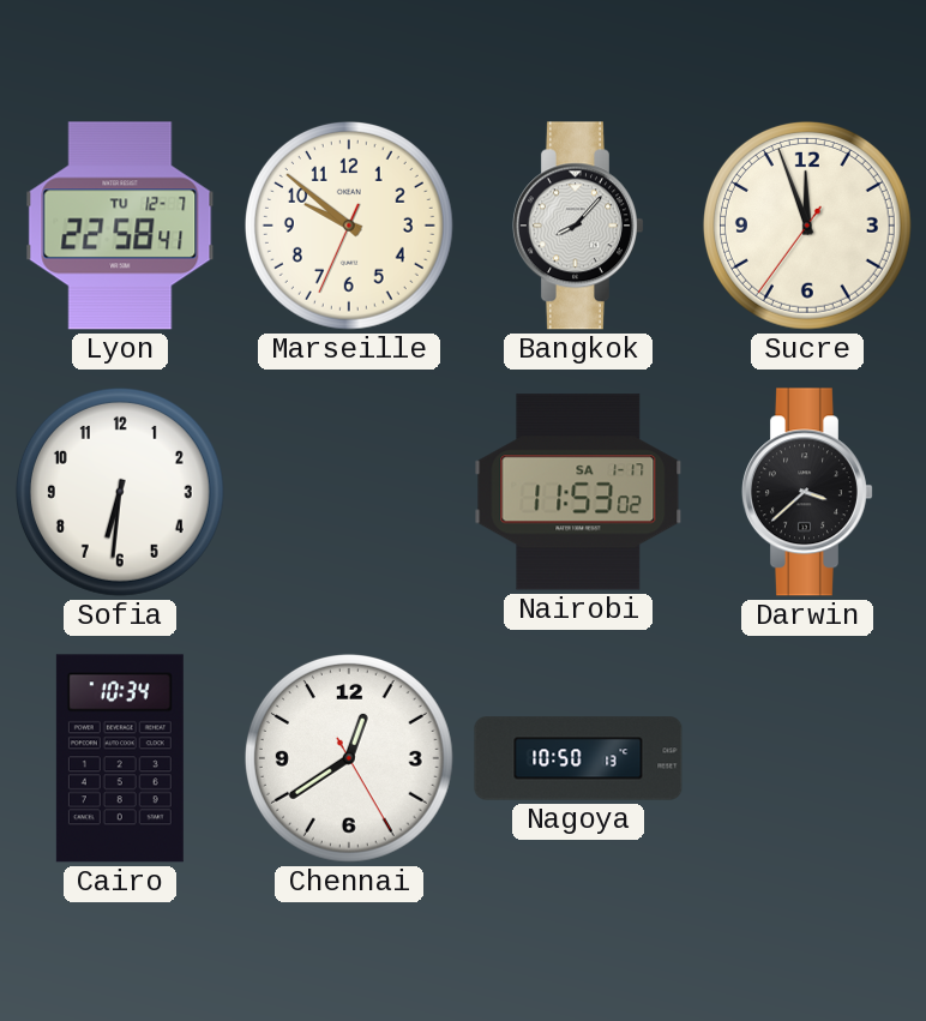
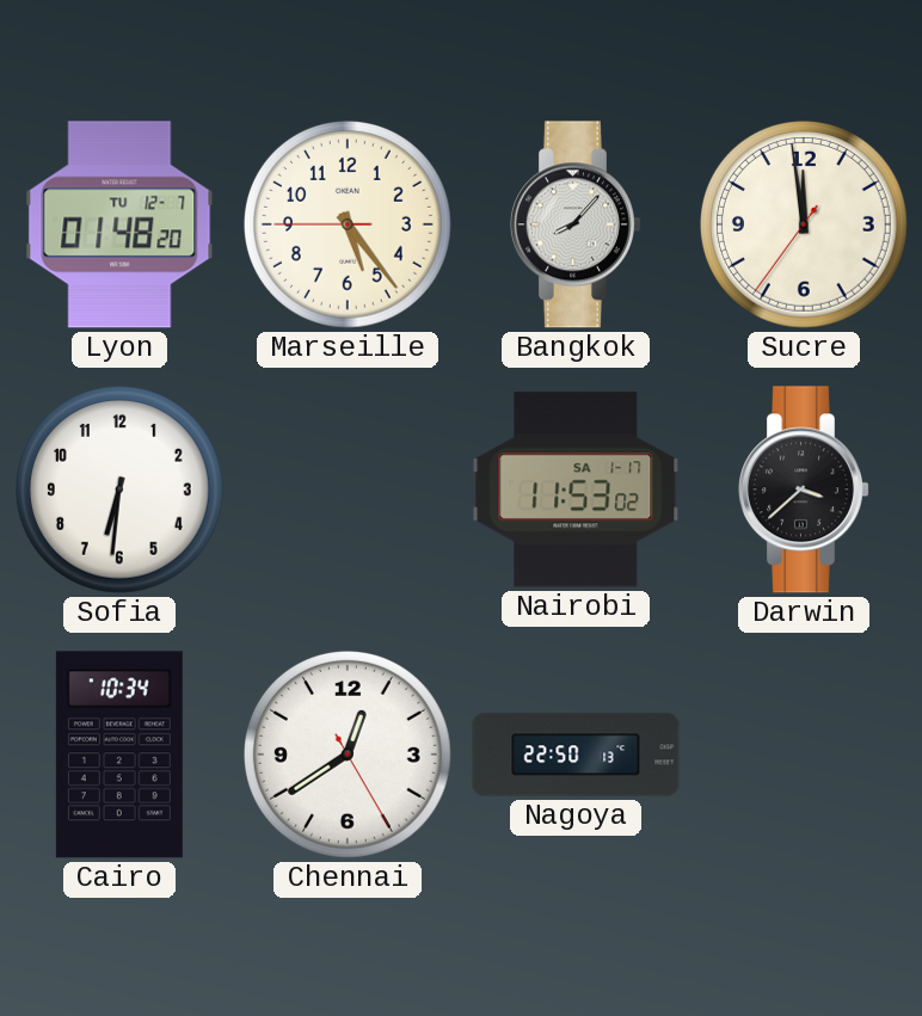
Lyon: 22:58 -> 01:48
Marseille: 9:51 -> 5:23
Sucre: 11:56 -> 11:58
Nagoya: 10:50 -> 22:50
